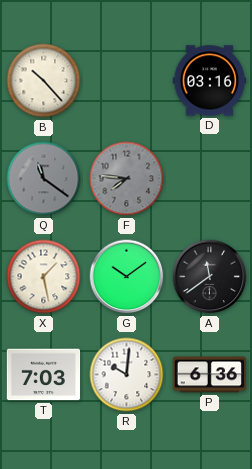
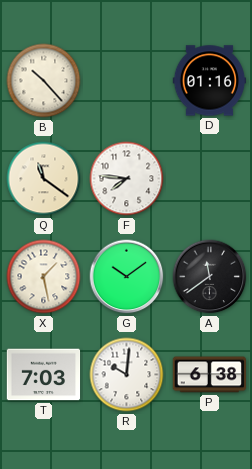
D: 03:16 -> 01:16
Q dial: grey -> cream
F dial: grey -> white
P: 6:36 -> 6:38
